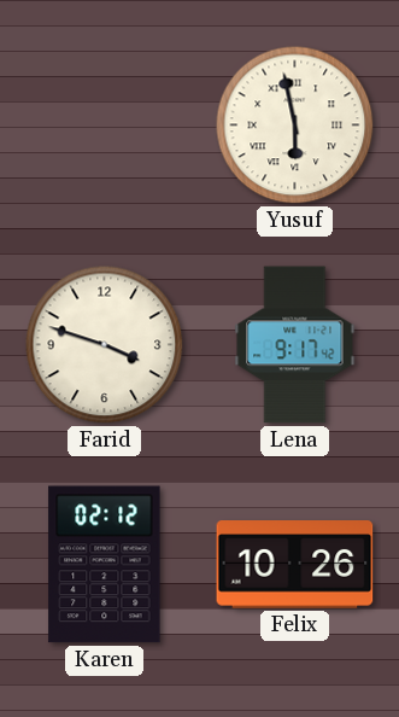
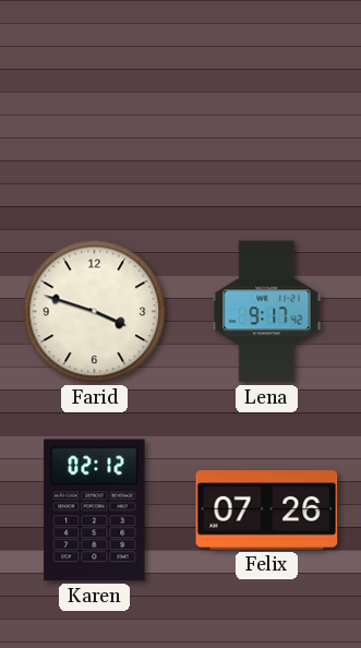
Yusuf: 5:58 -> none
Felix: 10:26 -> 07:26
